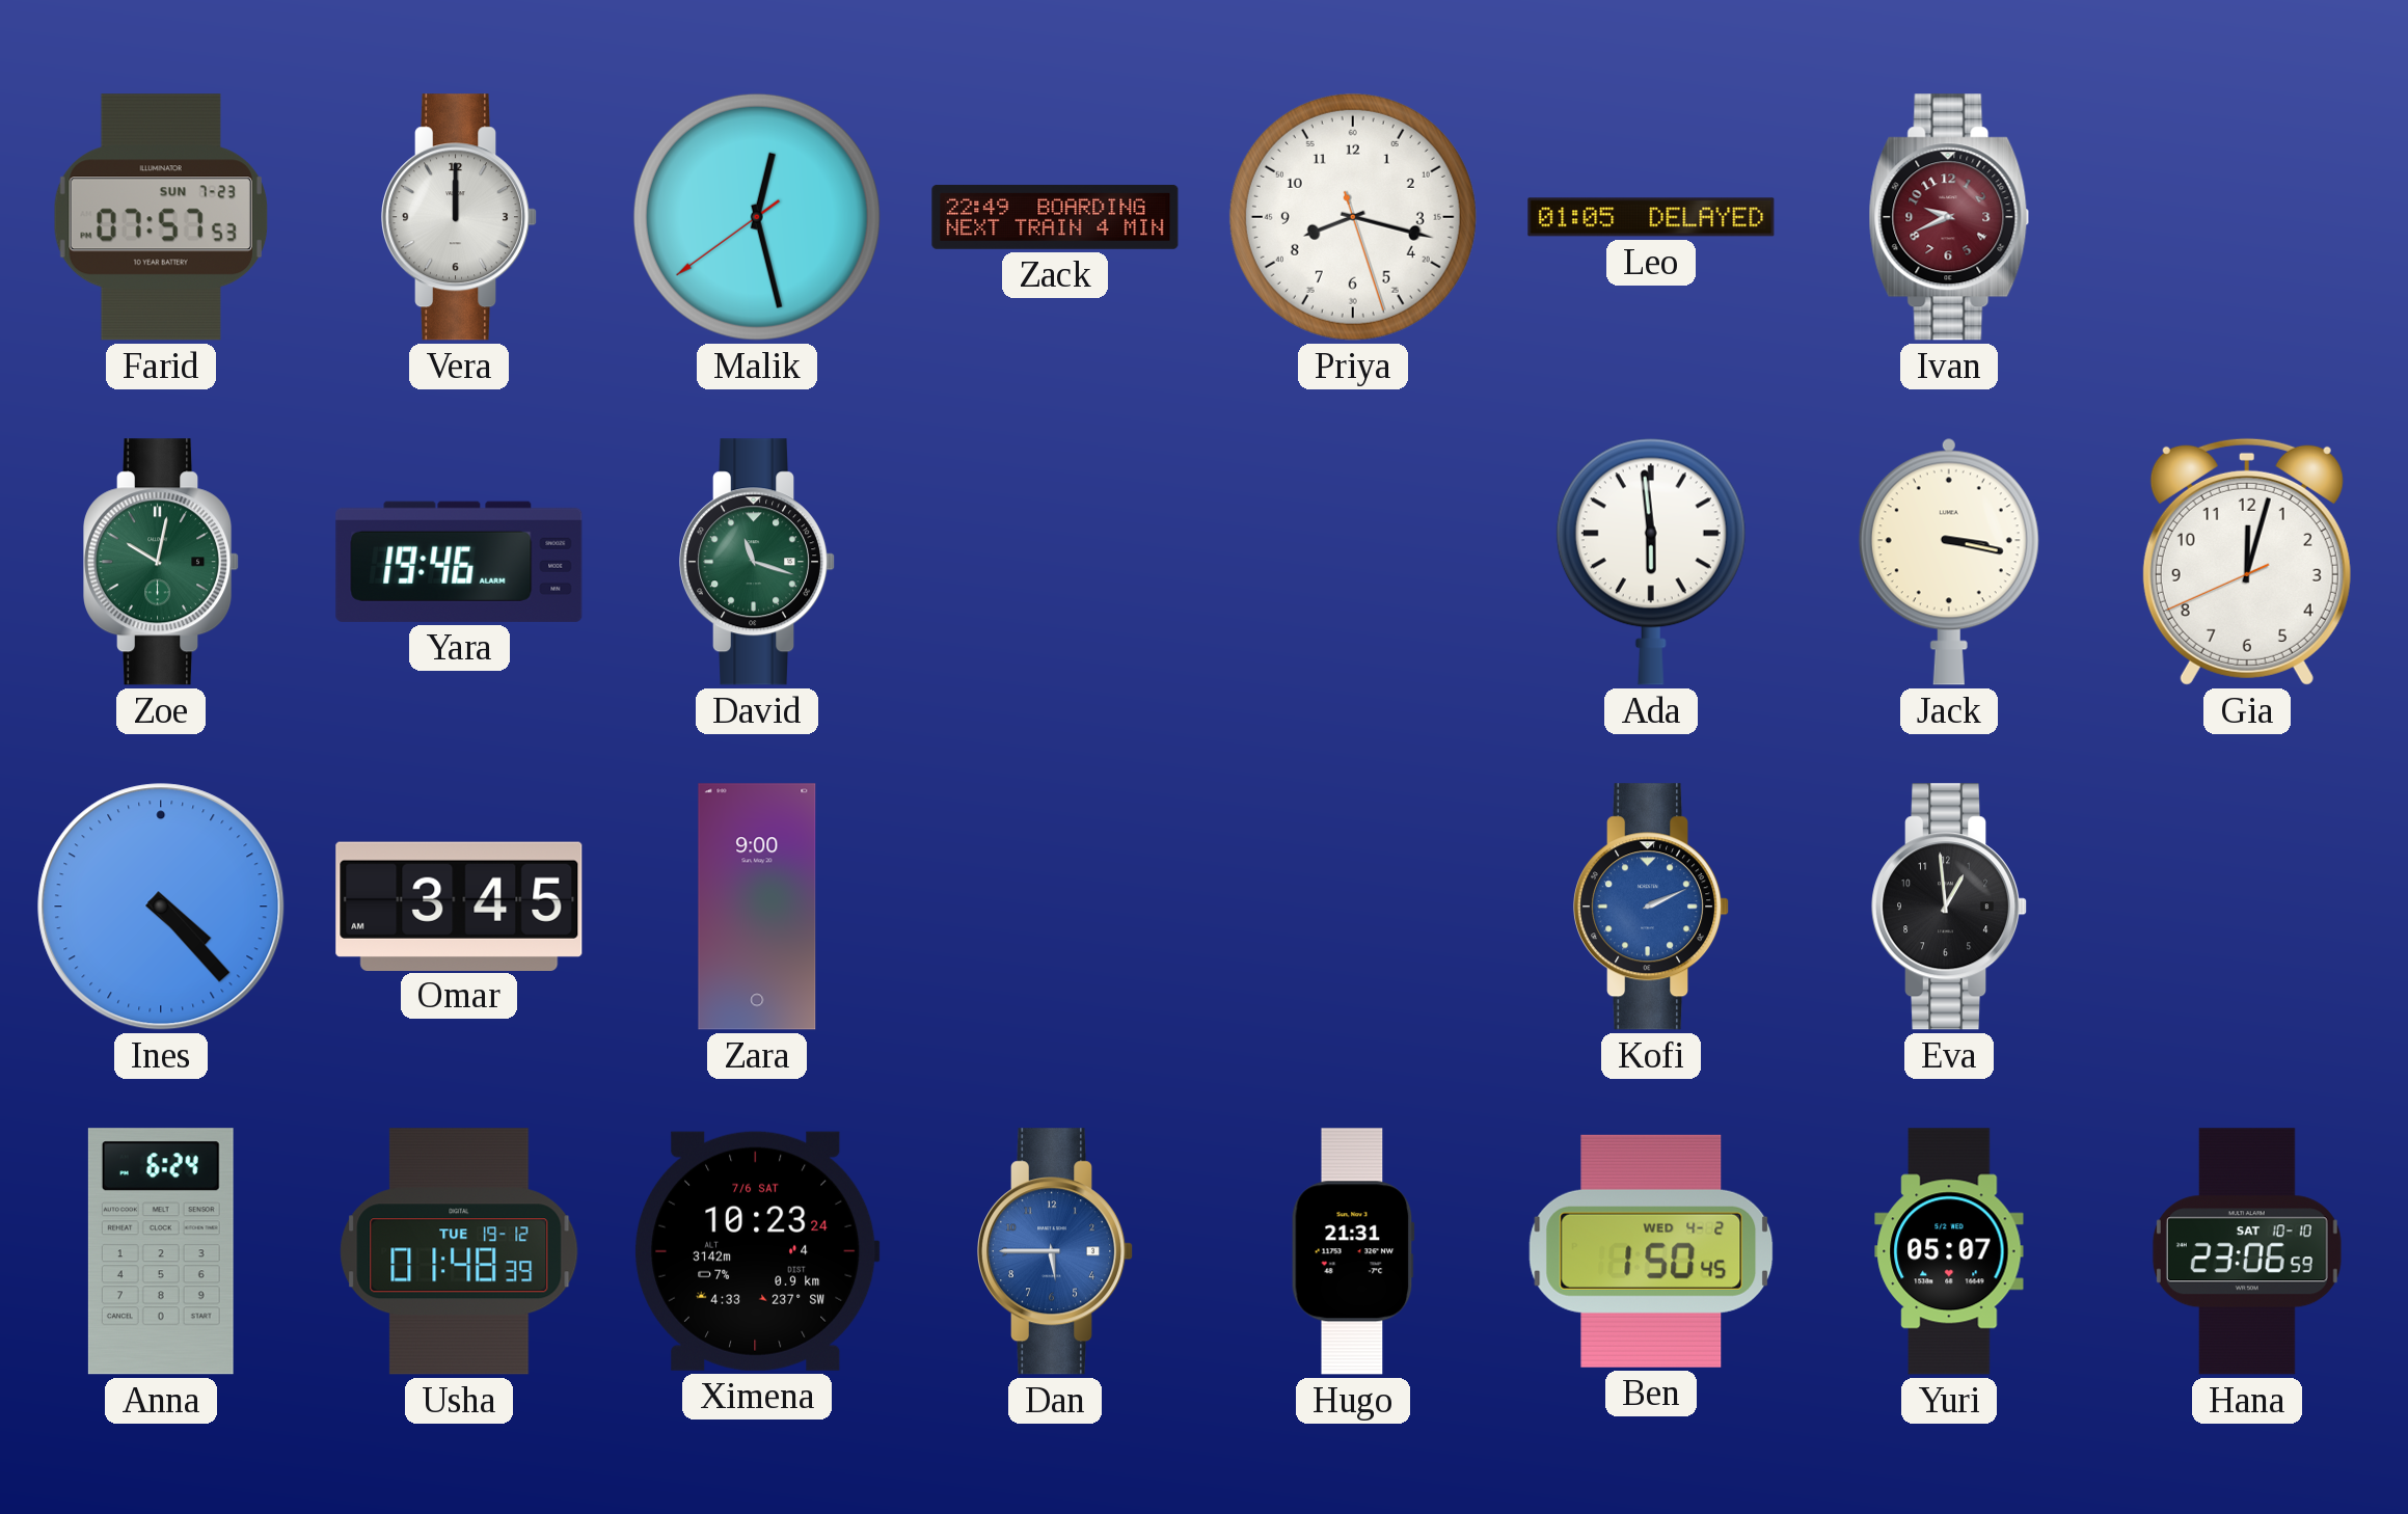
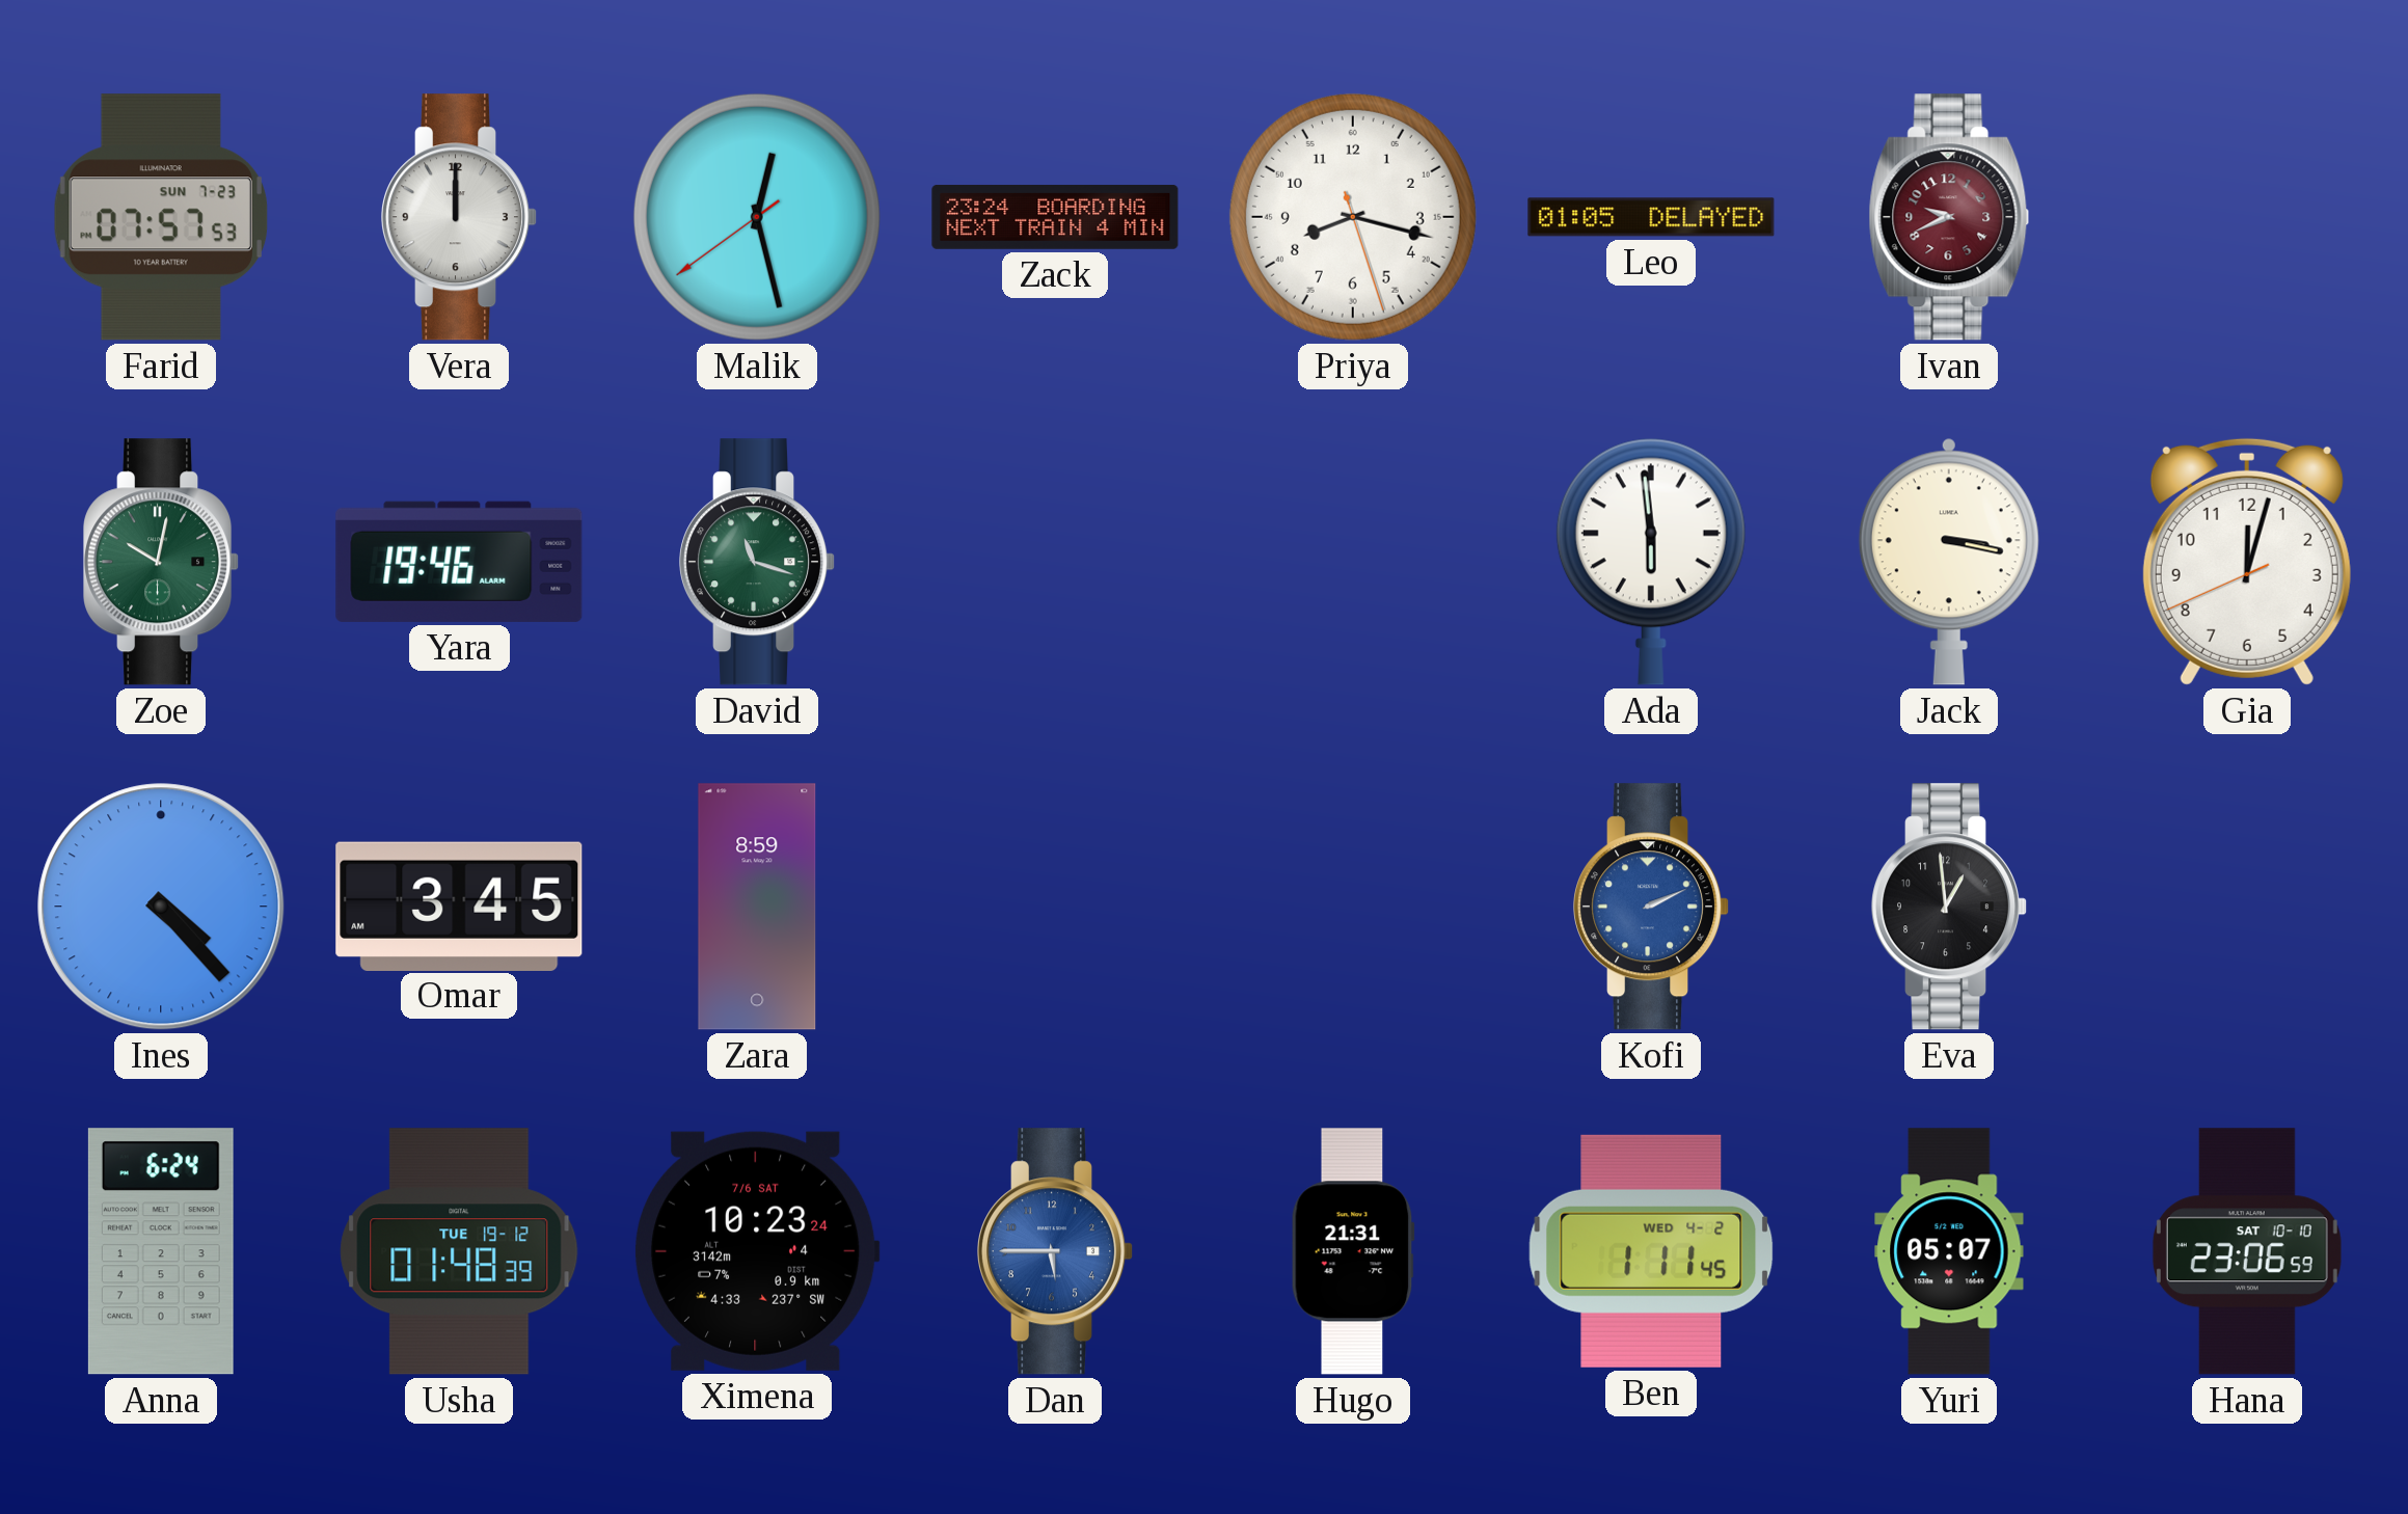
Zack: 22:49 -> 23:24
Zara: 9:00 -> 8:59
Ben: 1:50 -> 1:11
